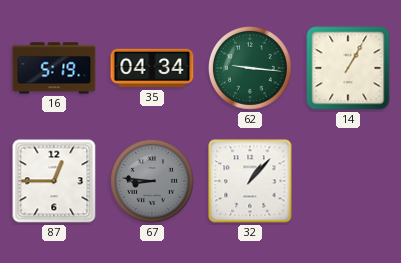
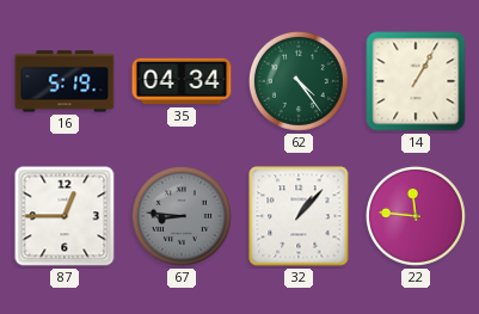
62: 9:16 -> 4:24
22: none -> 11:46
